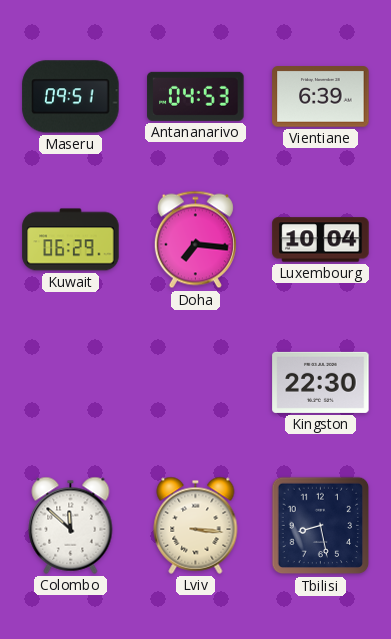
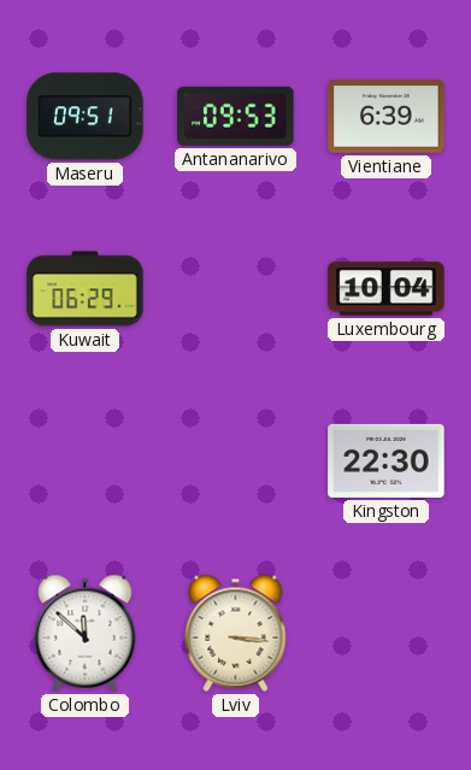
Antananarivo: 04:53 -> 09:53
Doha: 7:16 -> none
Tbilisi: 8:28 -> none
